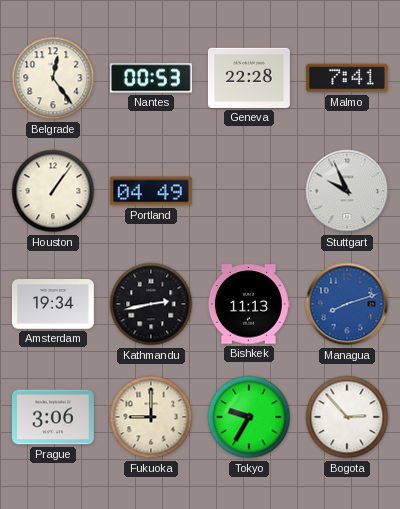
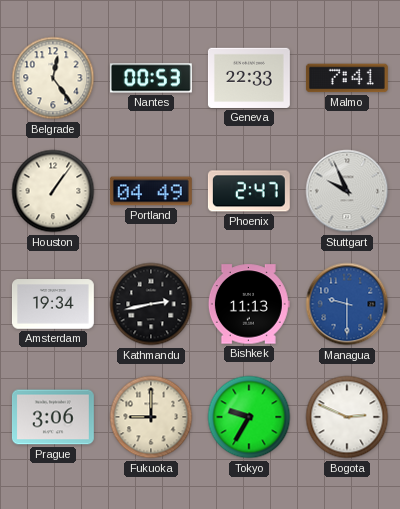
Geneva: 22:28 -> 22:33
Phoenix: none -> 2:47
Managua: 8:12 -> 9:30
Bogota: 2:53 -> 2:49
